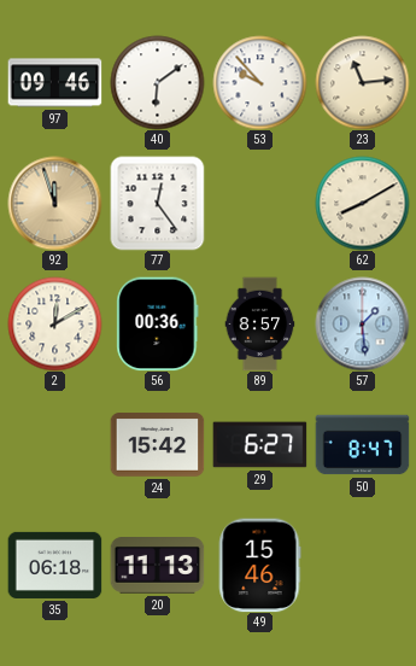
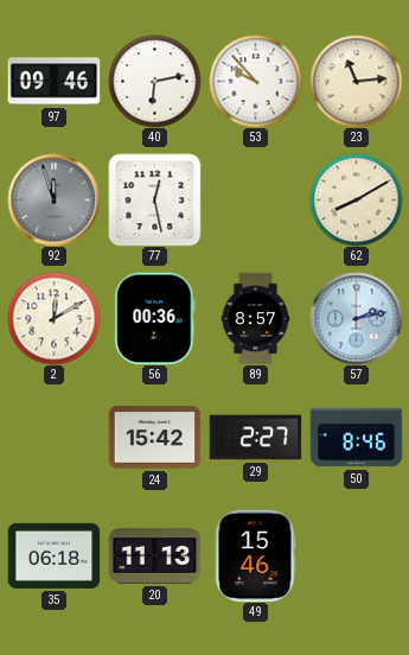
40: 6:09 -> 6:13
92 dial: champagne -> grey
77: 12:24 -> 12:28
57: 1:29 -> 2:13
29: 6:27 -> 2:27
50: 8:47 -> 8:46
